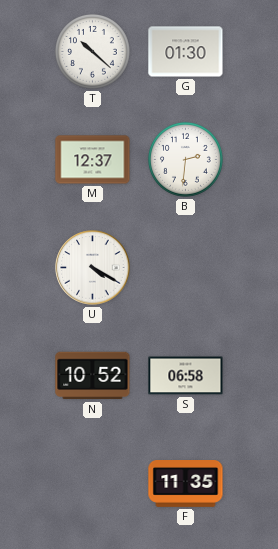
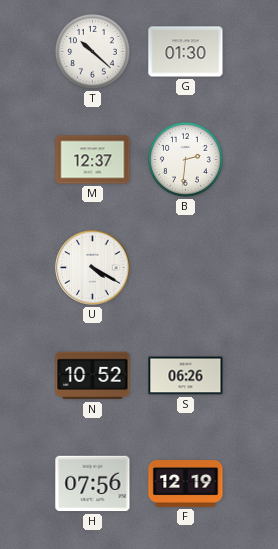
S: 06:58 -> 06:26
H: none -> 07:56
F: 11:35 -> 12:19
